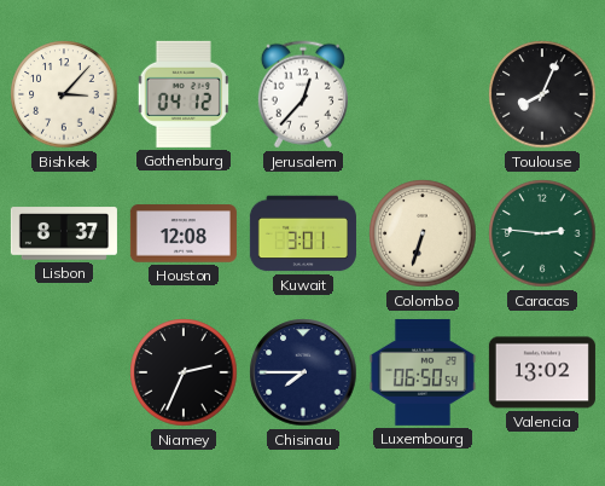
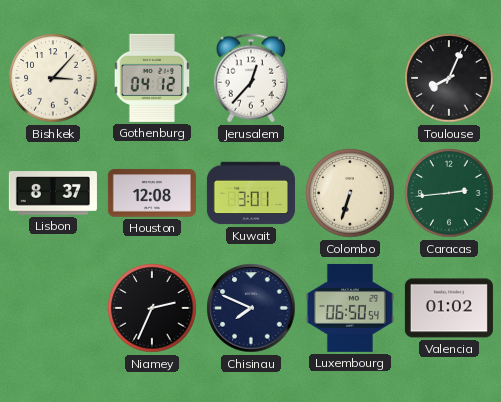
Caracas: 2:46 -> 2:44
Chisinau: 7:45 -> 7:49
Valencia: 13:02 -> 01:02
